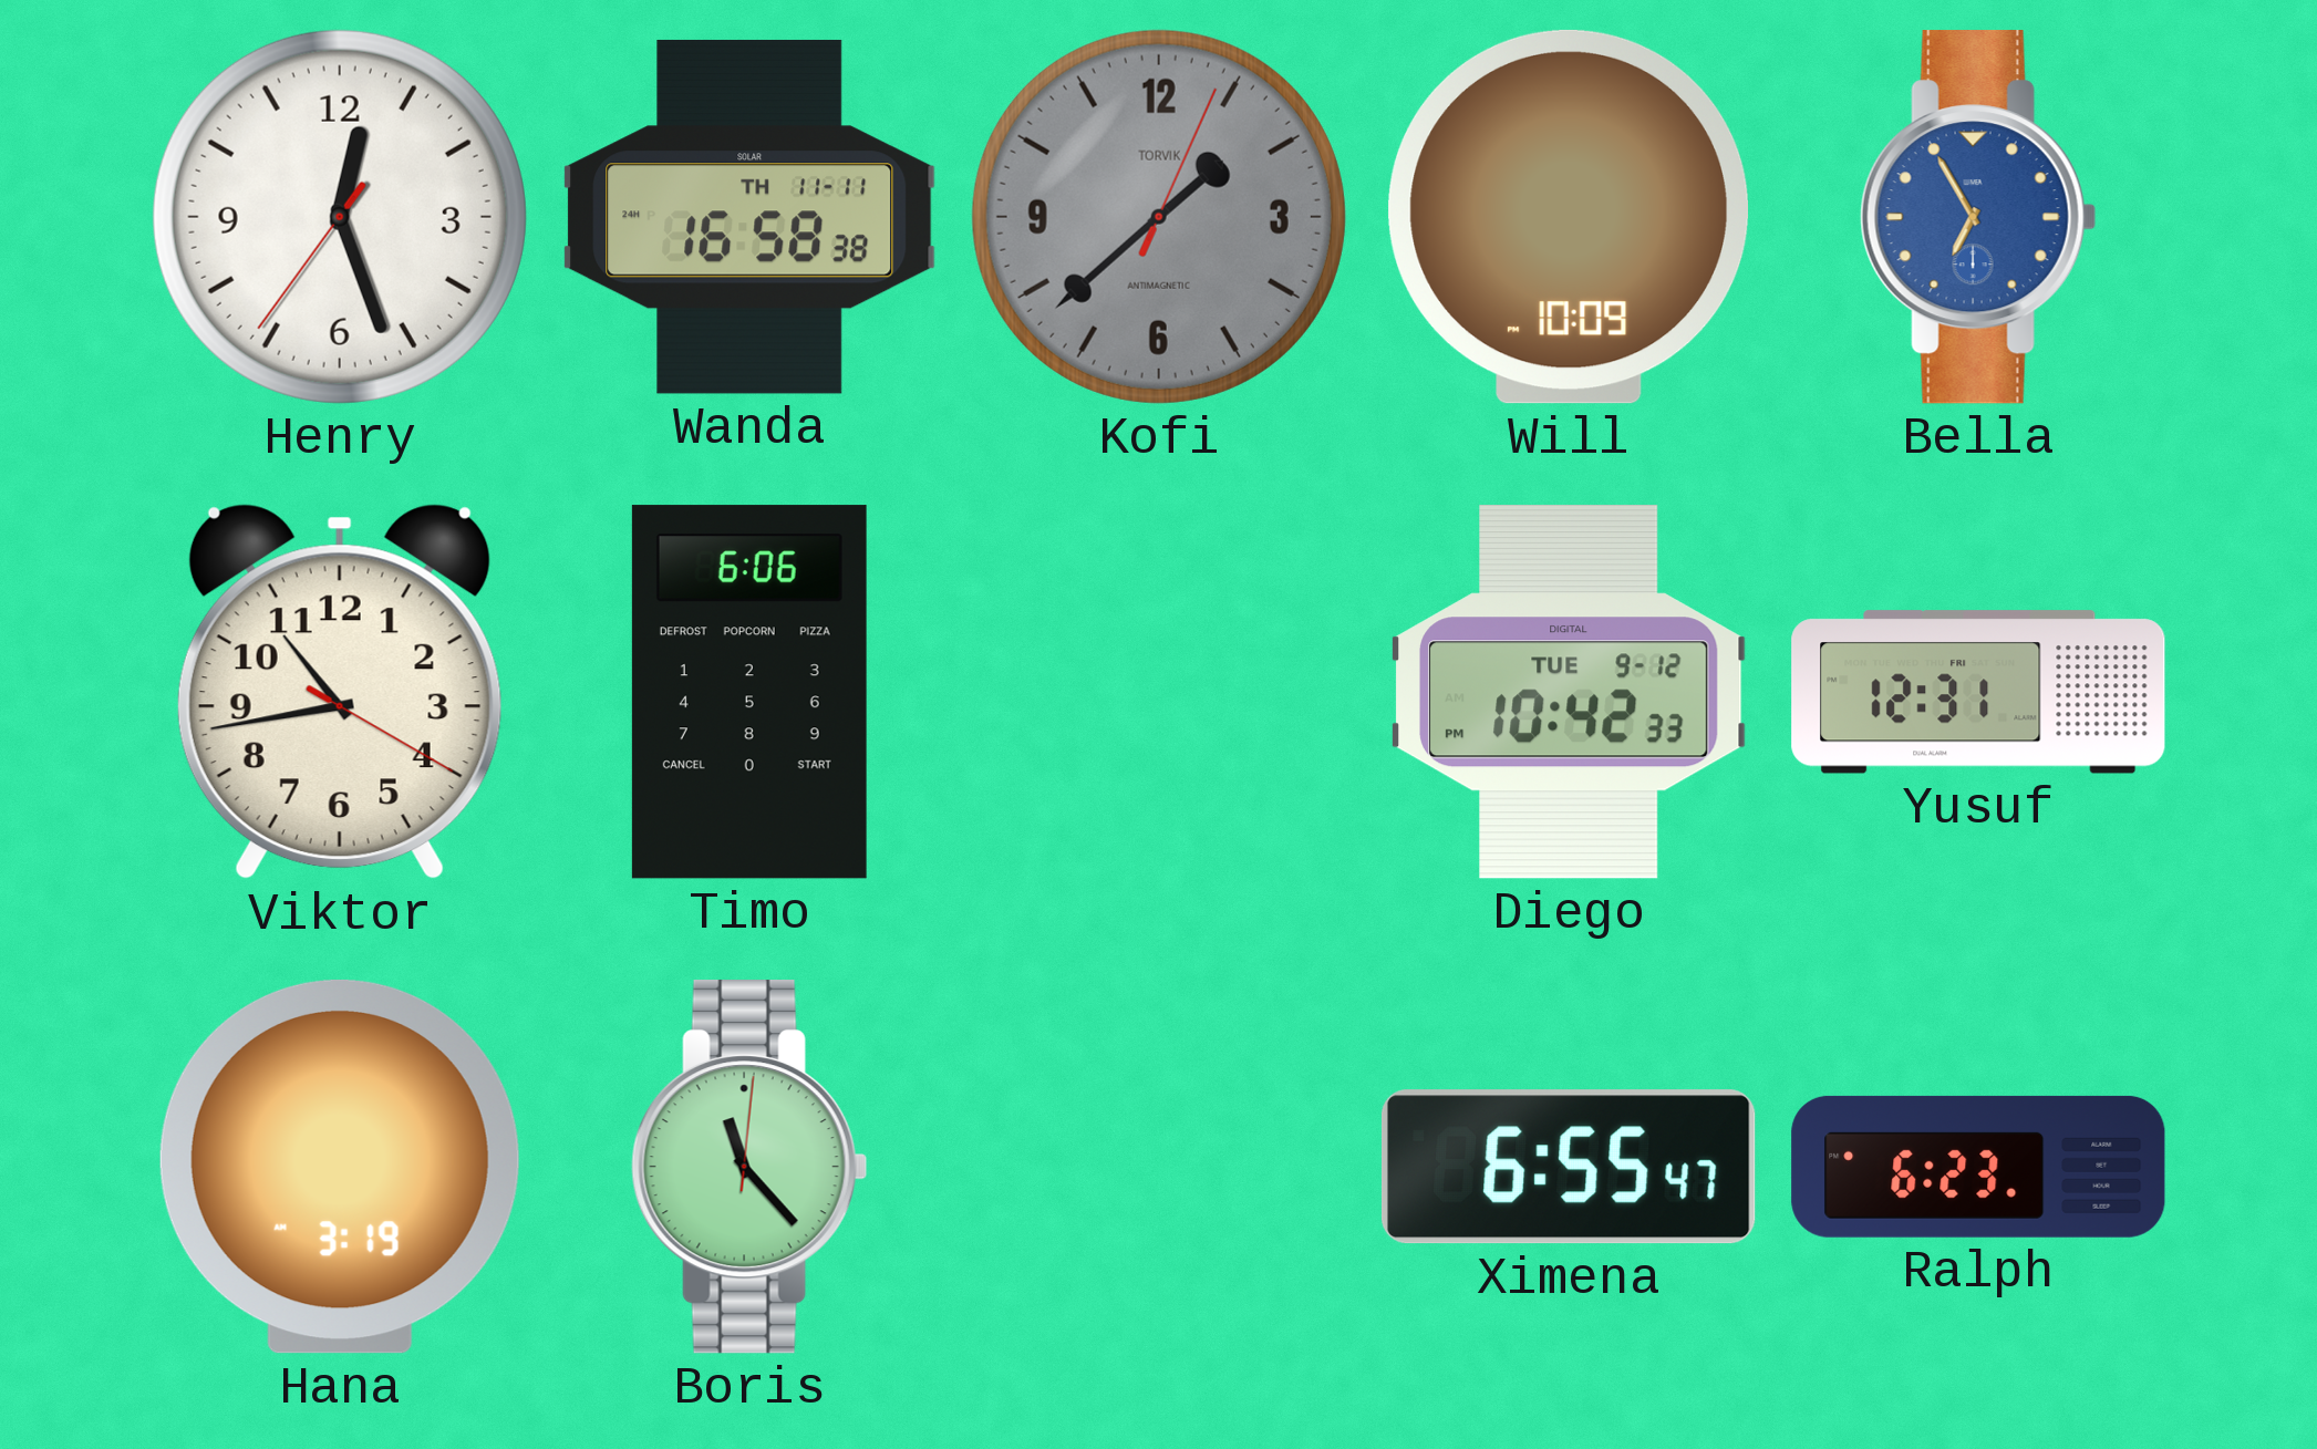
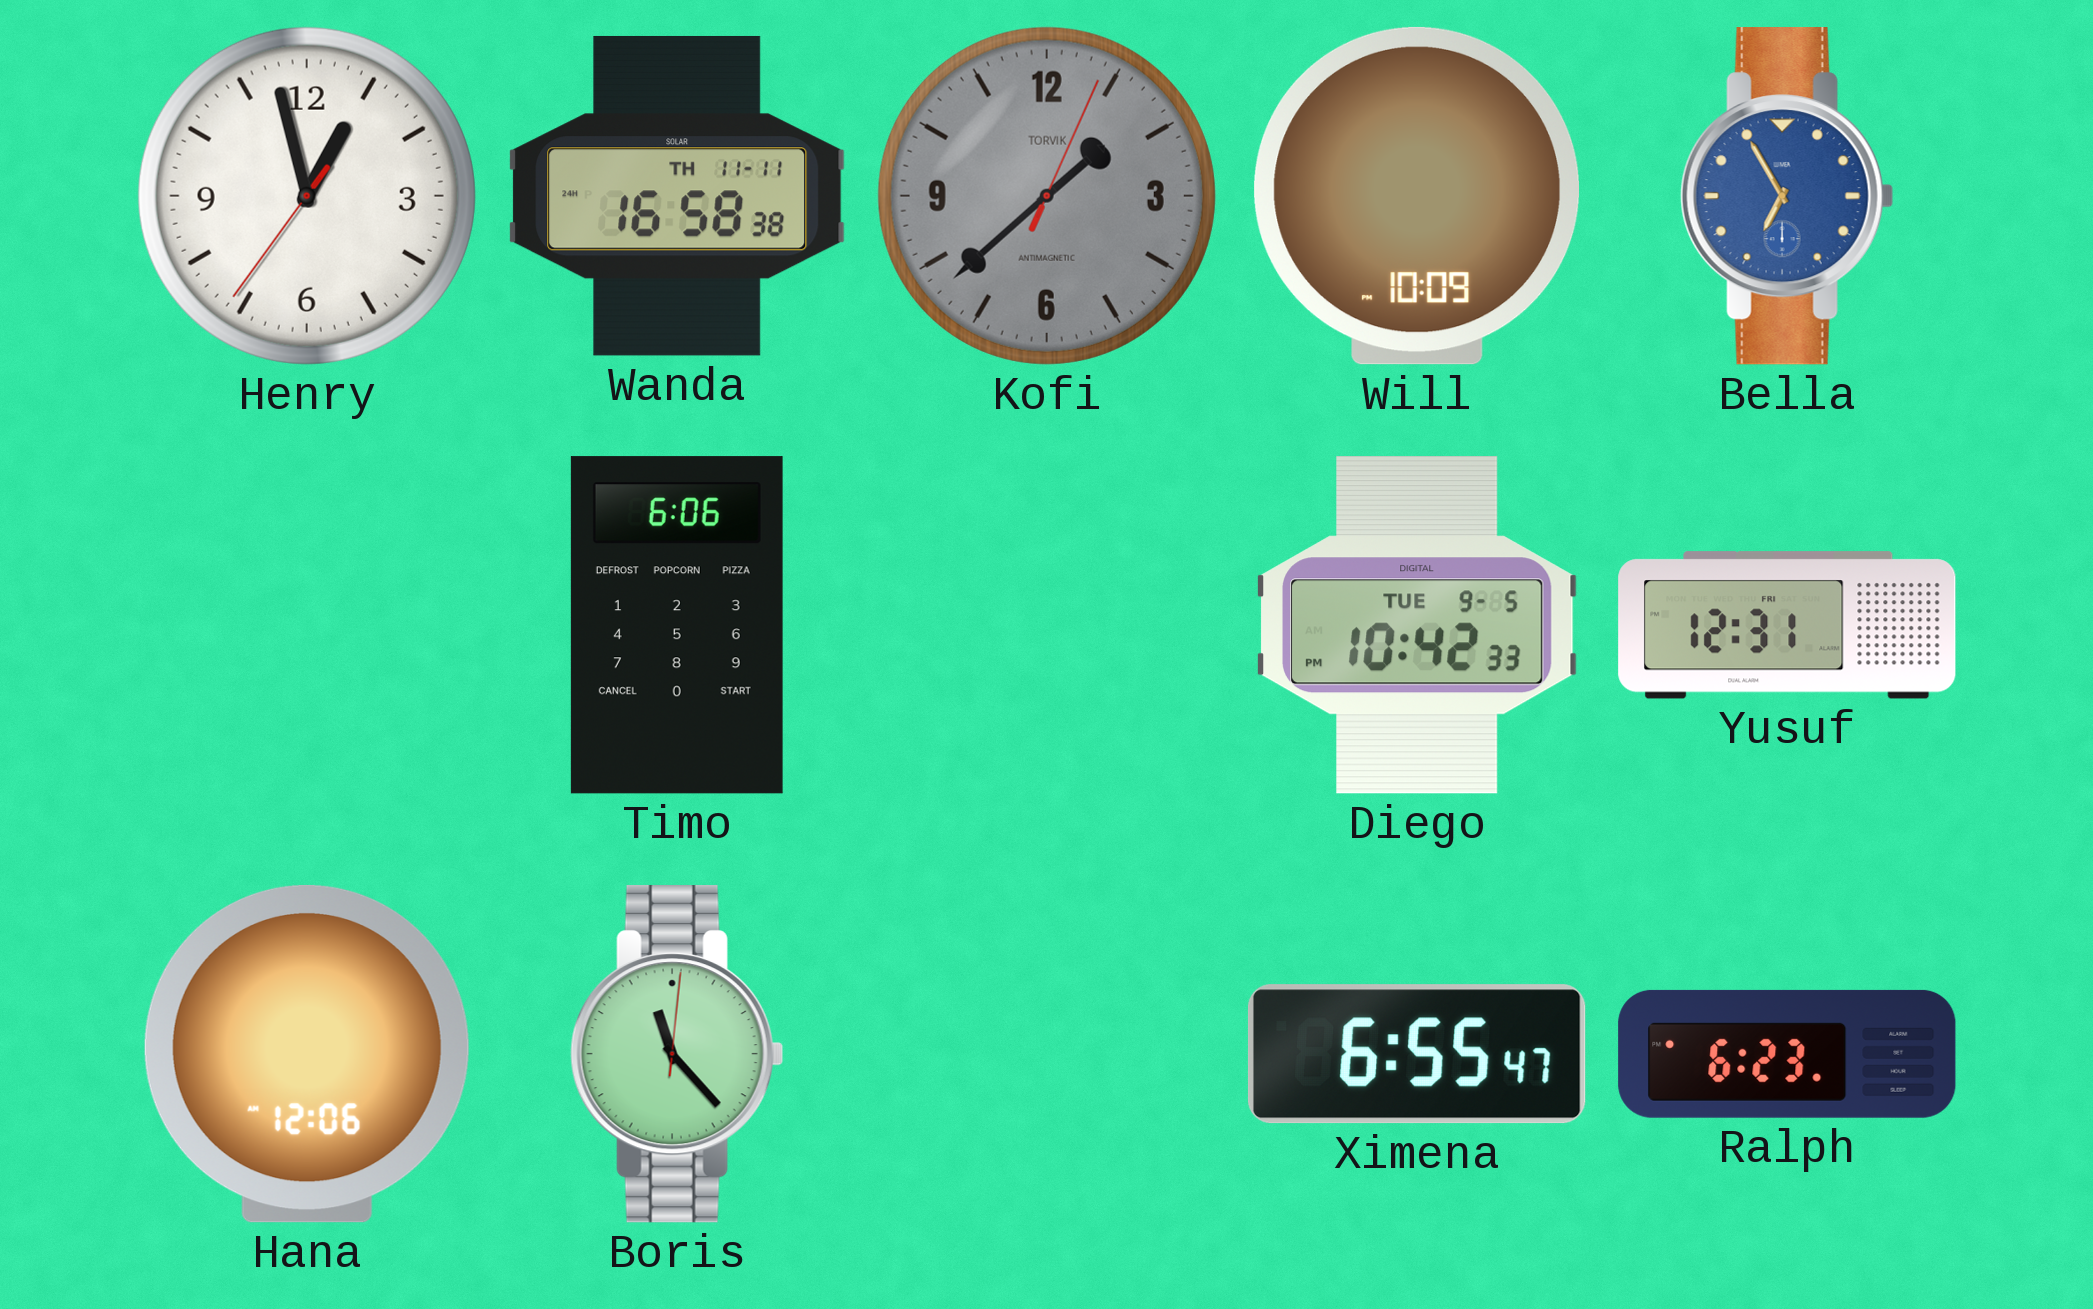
Henry: 12:26 -> 12:57
Viktor: 10:43 -> none
Diego date: TUE 9-12 -> TUE 9-5
Hana: 3:19 -> 12:06
